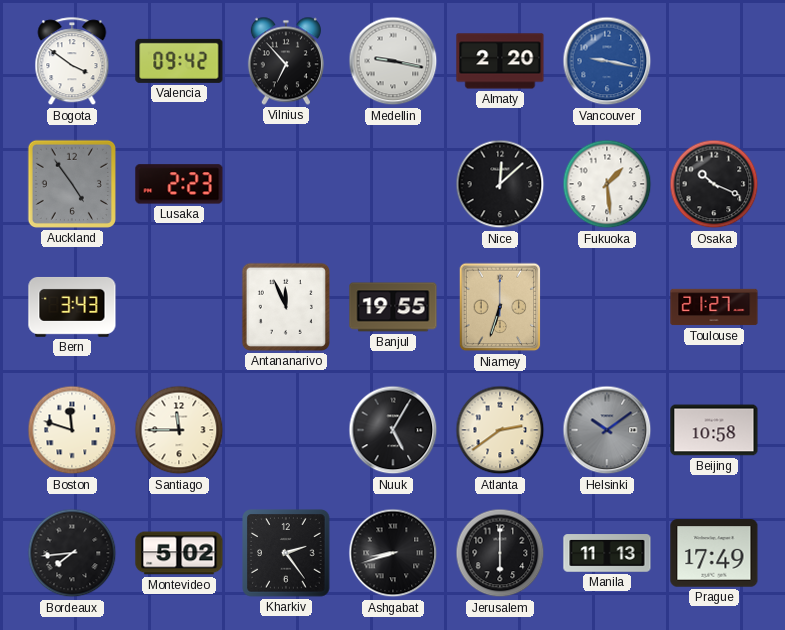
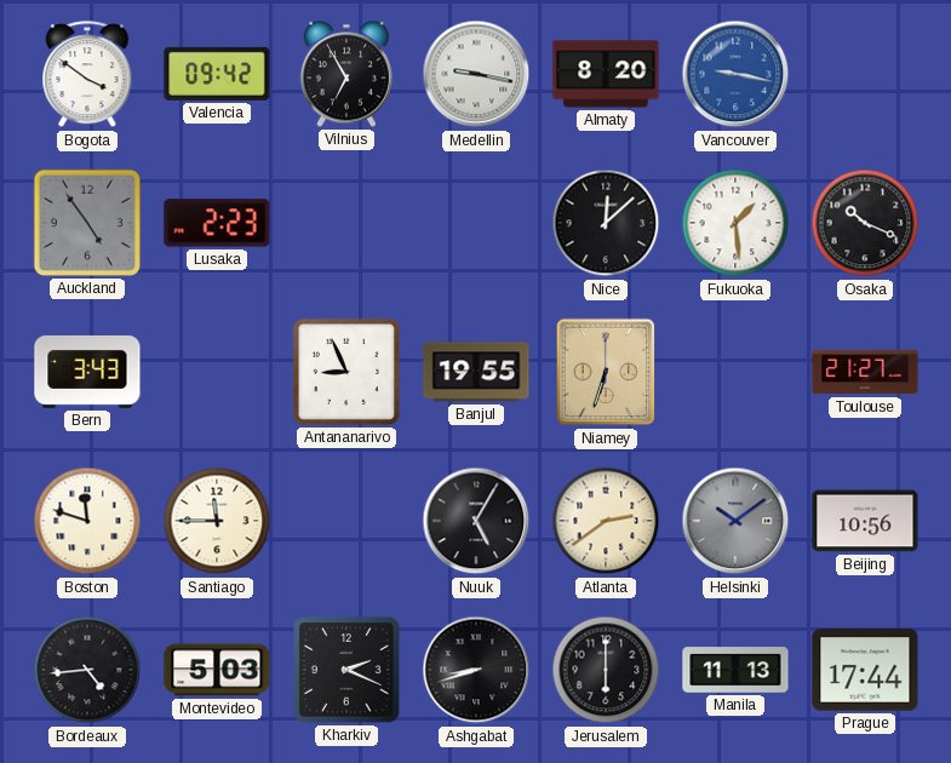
Vilnius: 6:53 -> 6:55
Almaty: 2:20 -> 8:20
Antananarivo: 11:56 -> 8:56
Beijing: 10:58 -> 10:56
Bordeaux: 7:44 -> 4:44
Montevideo: 5:02 -> 5:03
Kharkiv: 2:24 -> 2:19
Prague: 17:49 -> 17:44
